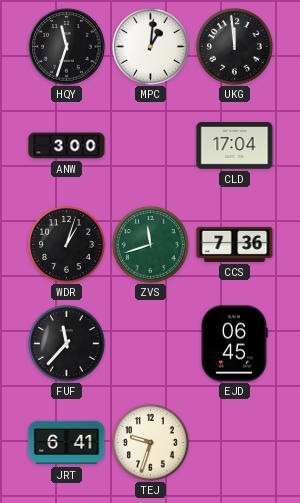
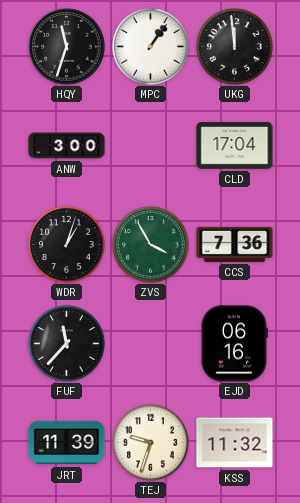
MPC: 1:01 -> 1:06
ZVS: 11:42 -> 3:55
EJD: 06:45 -> 06:16
JRT: 6:41 -> 11:39
KSS: none -> 11:32
